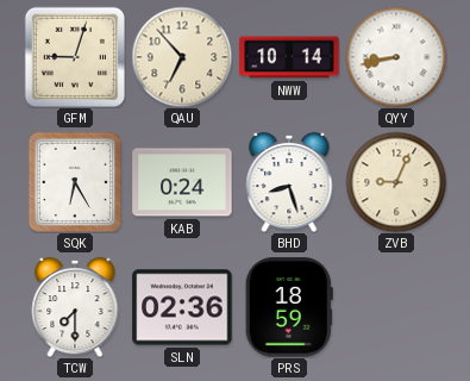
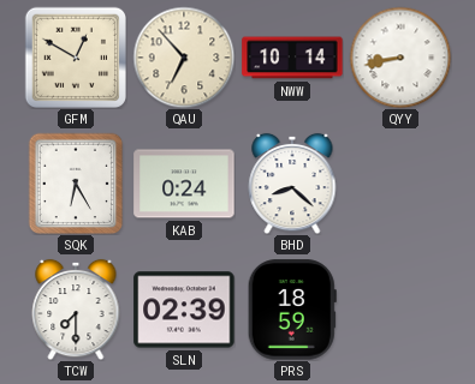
GFM: 9:03 -> 12:50
BHD: 8:27 -> 8:22
ZVB: 9:04 -> none
SLN: 02:36 -> 02:39
